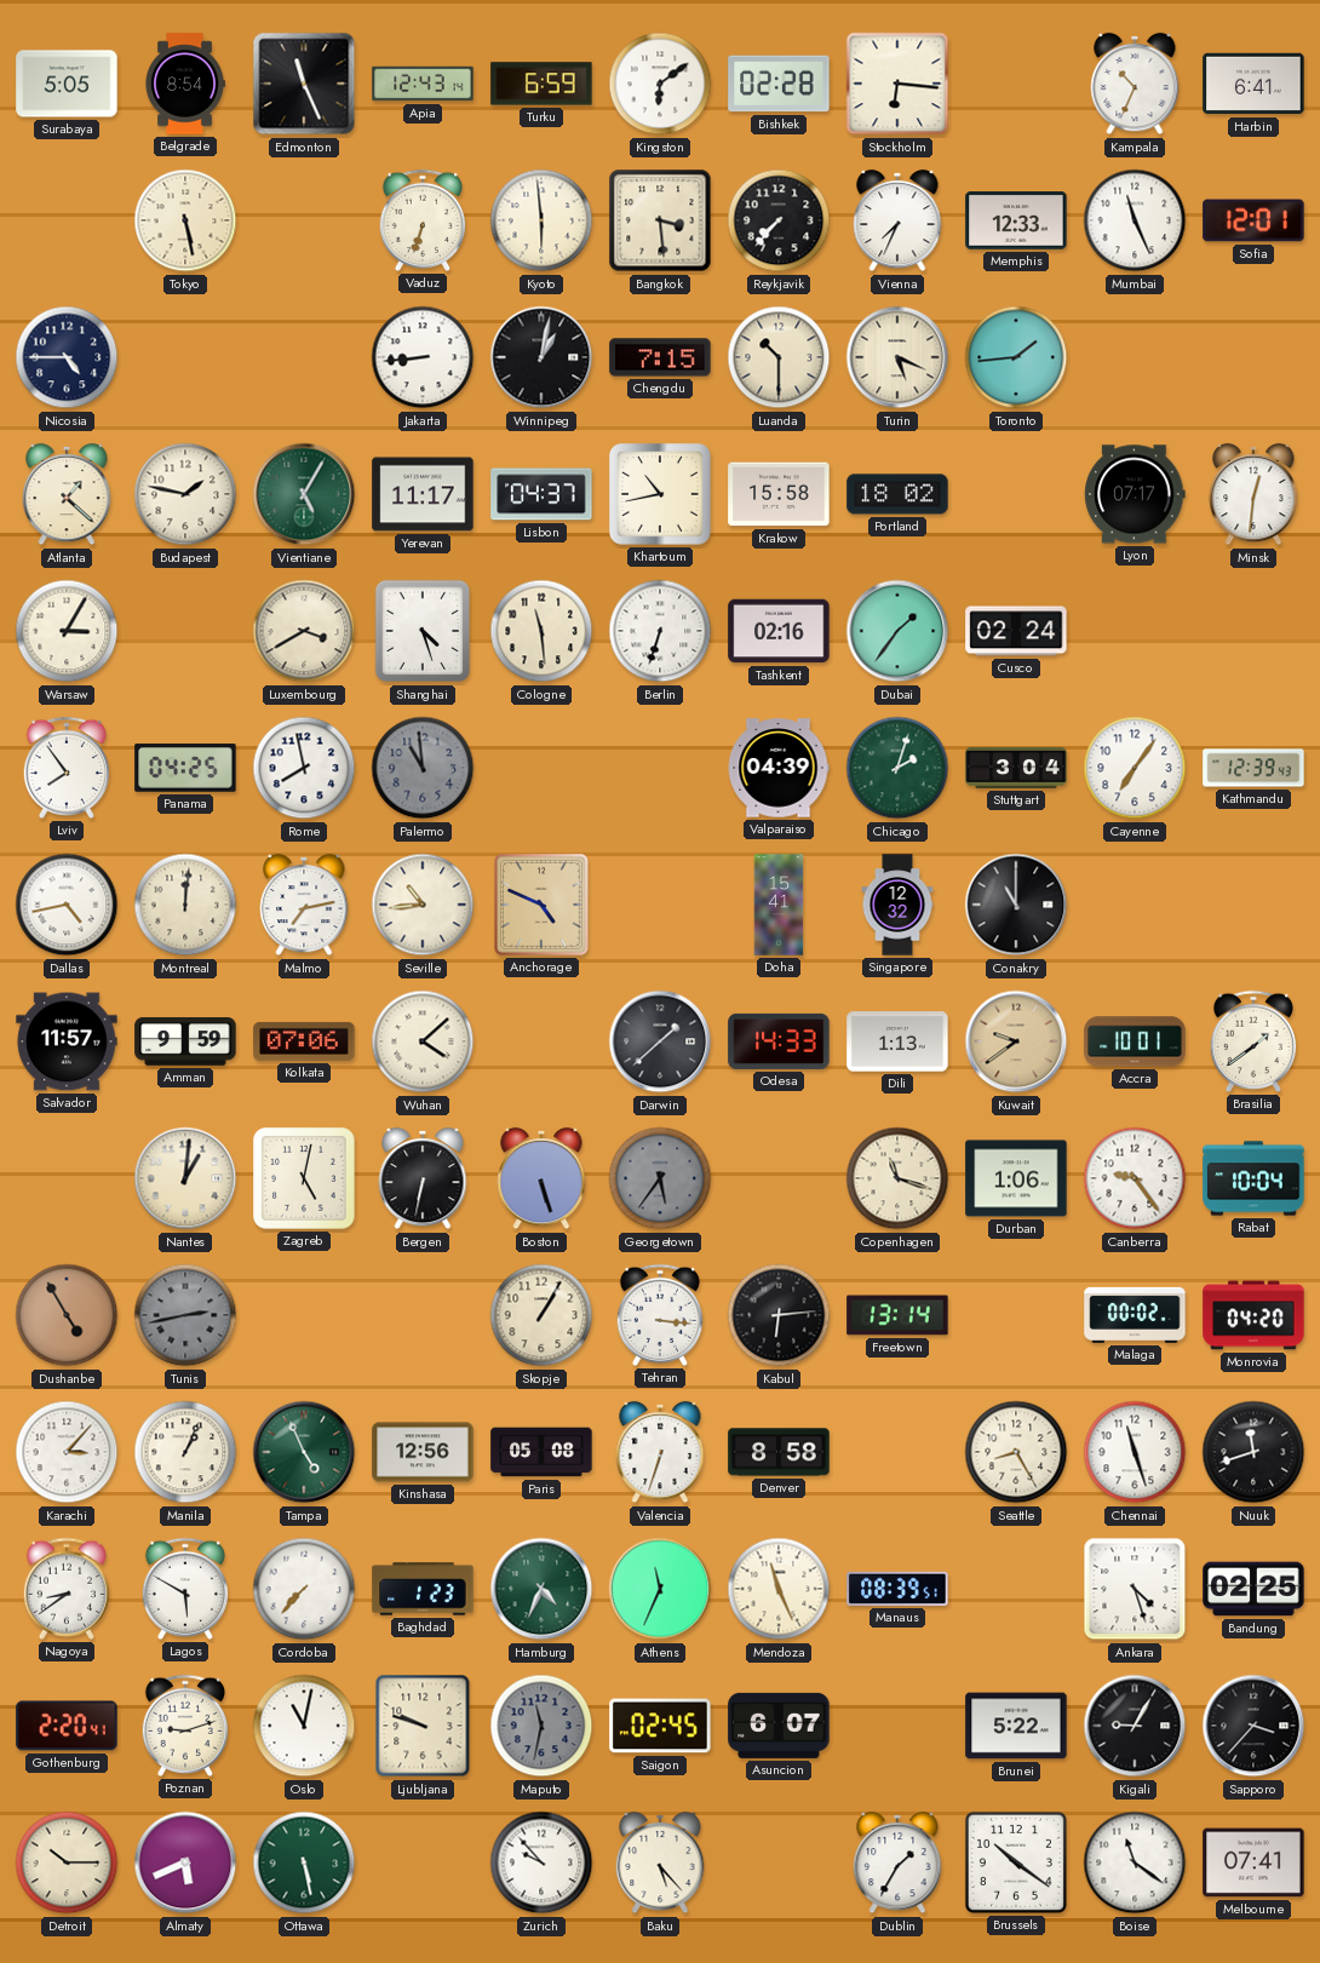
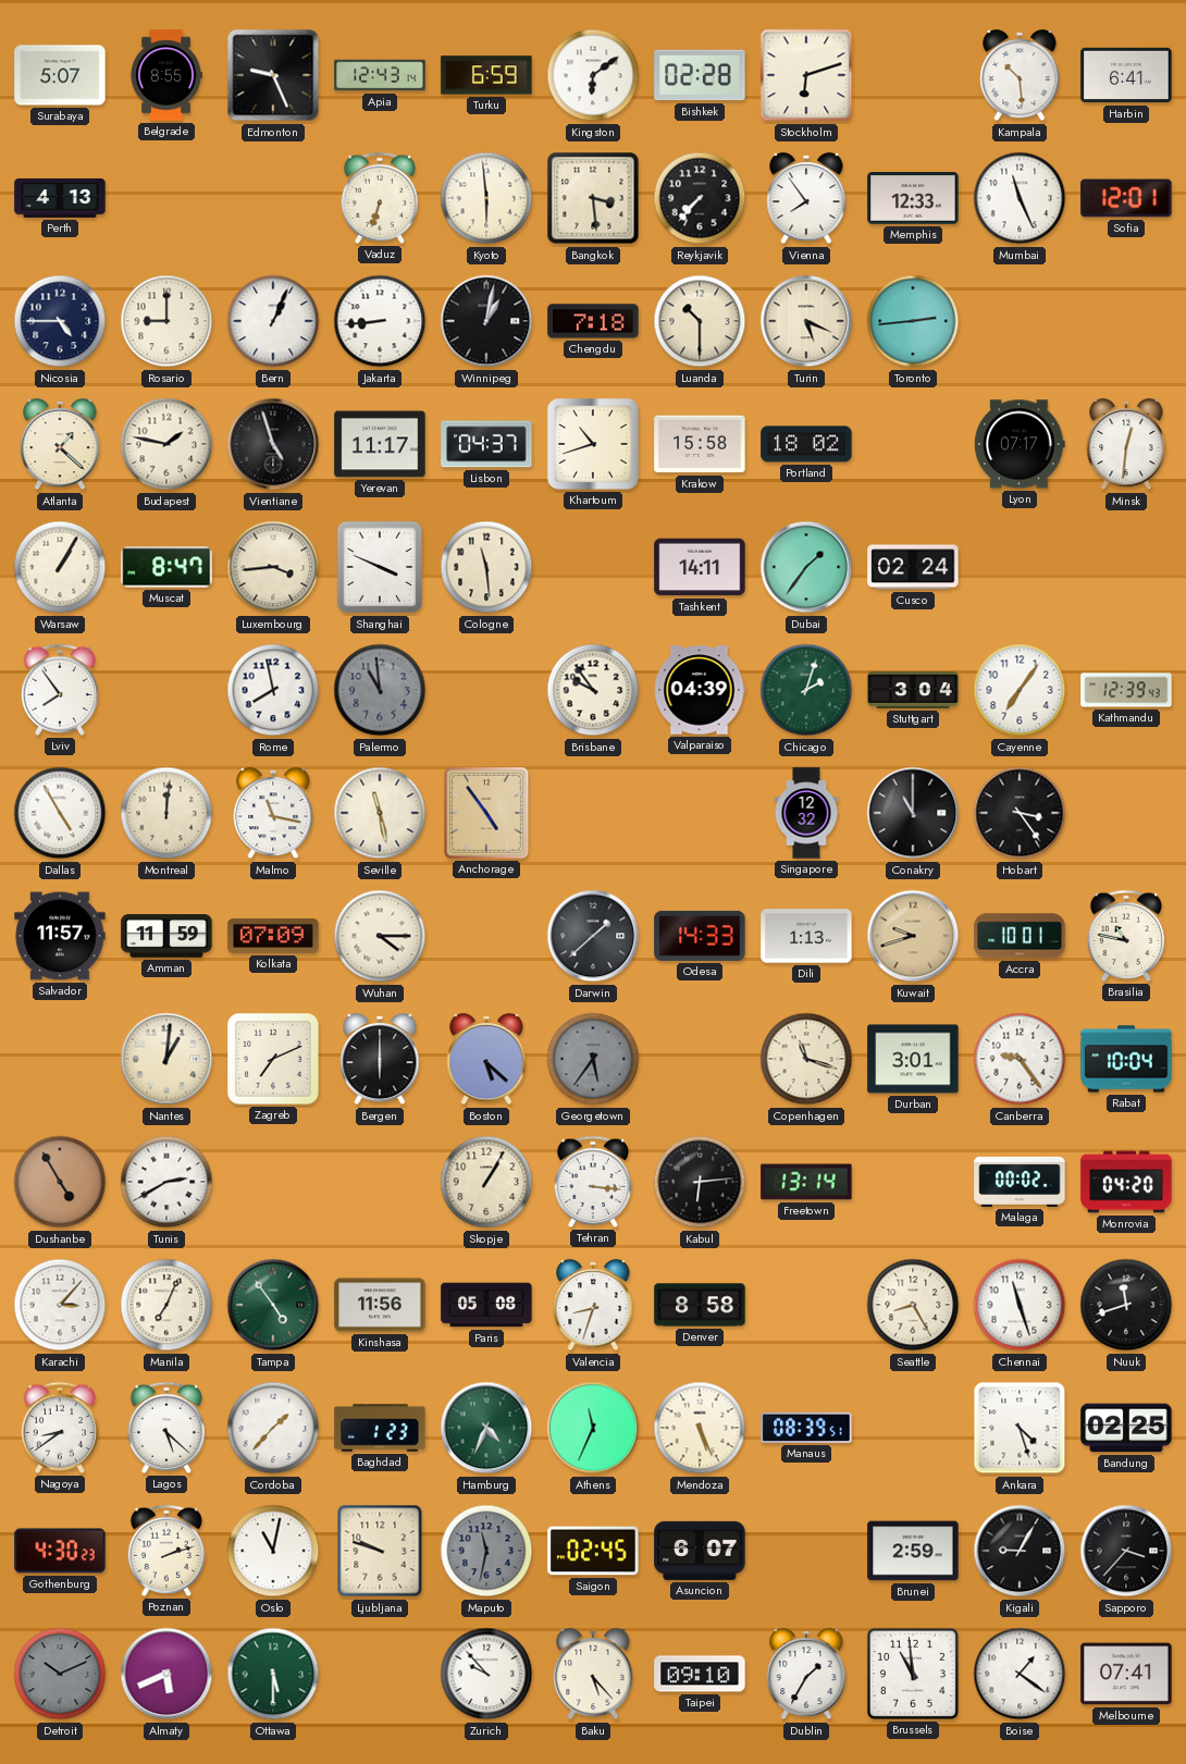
Surabaya: 5:05 -> 5:07
Belgrade: 8:54 -> 8:55
Edmonton: 11:26 -> 9:26
Stockholm: 6:16 -> 6:12
Kampala: 10:34 -> 10:29
Perth: none -> 4:13
Tokyo: 5:28 -> none
Vienna: 7:34 -> 7:54
Rosario: none -> 9:00
Bern: none -> 1:04
Chengdu: 7:15 -> 7:18
Toronto: 1:44 -> 2:44
Vientiane: 5:05 -> 4:57
Vientiane dial: green -> black
Khartoum: 10:43 -> 10:42
Warsaw: 3:05 -> 1:05
Muscat: none -> 8:47
Luxembourg: 3:40 -> 3:44
Shanghai: 4:27 -> 3:49
Berlin: 6:33 -> none
Tashkent: 02:16 -> 14:11
Panama: 04:25 -> none
Brisbane: none -> 9:54
Dallas: 4:43 -> 4:55
Malmo: 7:13 -> 11:17
Seville: 10:44 -> 11:28
Anchorage: 4:49 -> 4:54
Doha: 15:41 -> none
Hobart: none -> 3:24
Amman: 9:59 -> 11:59
Kolkata: 07:06 -> 07:09
Wuhan: 4:08 -> 4:15
Kuwait: 9:39 -> 9:42
Brasilia: 1:39 -> 10:47
Zagreb: 5:02 -> 7:11
Bergen: 6:32 -> 6:00
Boston: 5:27 -> 5:22
Durban: 1:06 -> 3:01
Tunis: 2:43 -> 2:40
Tunis dial: grey -> white
Manila: 1:04 -> 7:04
Tampa: 4:56 -> 4:54
Kinshasa: 12:56 -> 11:56
Valencia: 6:33 -> 8:33
Lagos: 5:50 -> 5:22
Cordoba: 7:37 -> 1:37
Mendoza: 11:26 -> 5:26
Gothenburg: 2:20 -> 4:30
Poznan: 9:12 -> 2:12
Brunei: 5:22 -> 2:59
Detroit: 10:15 -> 10:11
Detroit dial: cream -> grey
Ottawa: 5:28 -> 5:30
Taipei: none -> 09:10
Brussels: 10:21 -> 10:59
Boise: 11:21 -> 1:21
